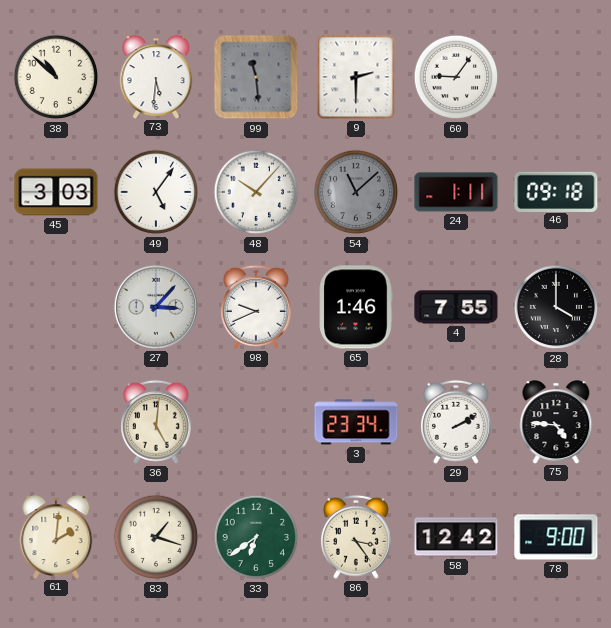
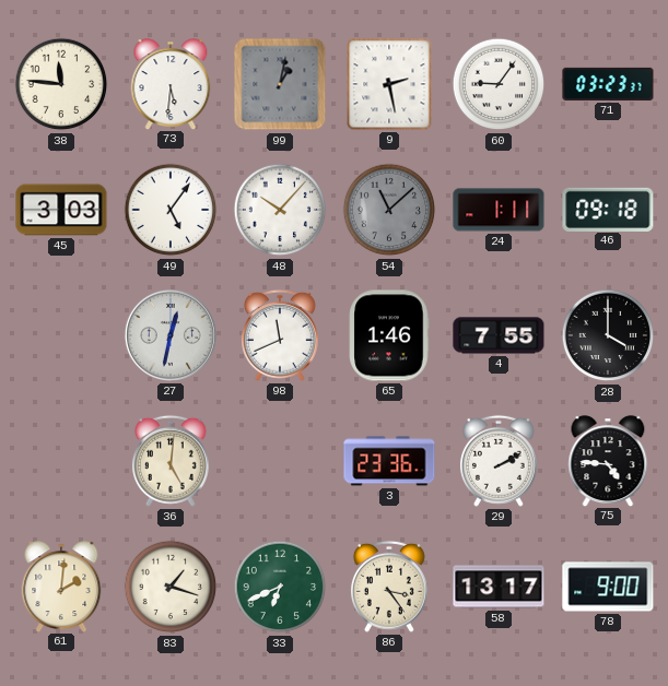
38: 10:52 -> 11:46
99: 11:29 -> 1:02
9: 2:30 -> 2:28
71: none -> 03:23
27: 3:07 -> 12:32
98: 9:41 -> 11:41
3: 23:34 -> 23:36
33: 6:39 -> 6:41
58: 12:42 -> 13:17
